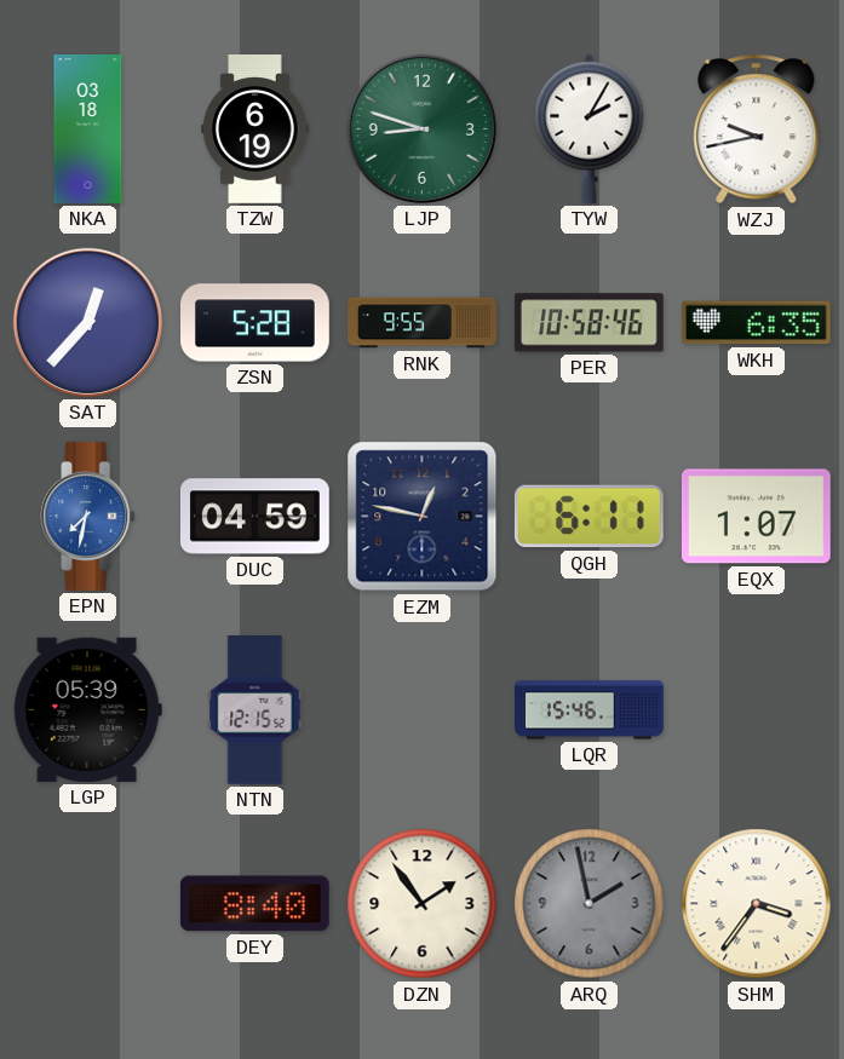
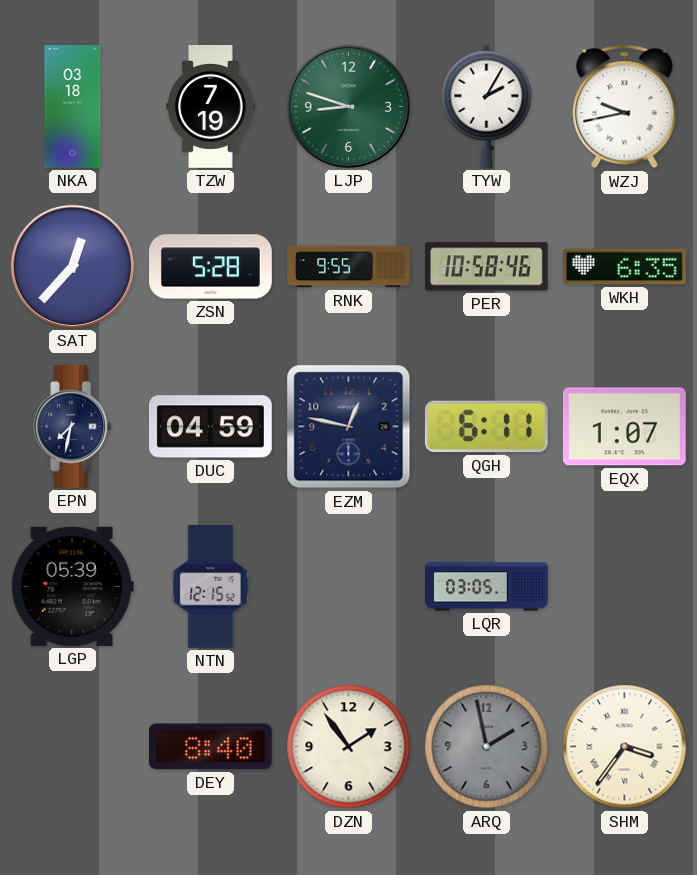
TZW: 6:19 -> 7:19
EPN dial: blue -> navy
LQR: 15:46 -> 03:05
